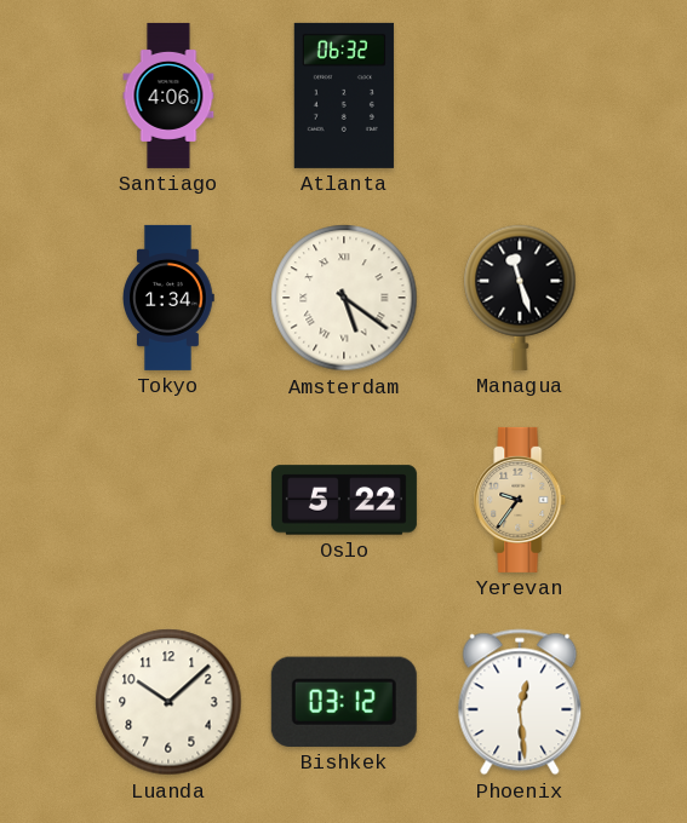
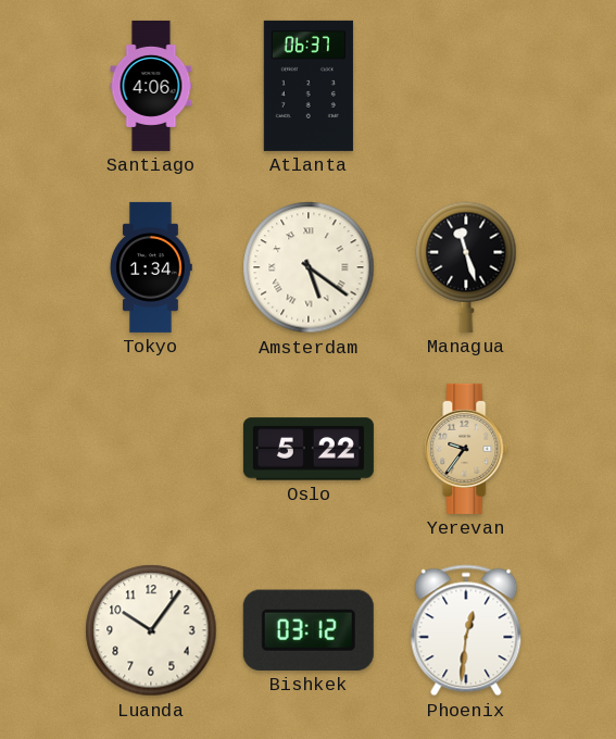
Atlanta: 06:32 -> 06:37
Luanda: 10:08 -> 10:06
Phoenix: 12:29 -> 12:31
